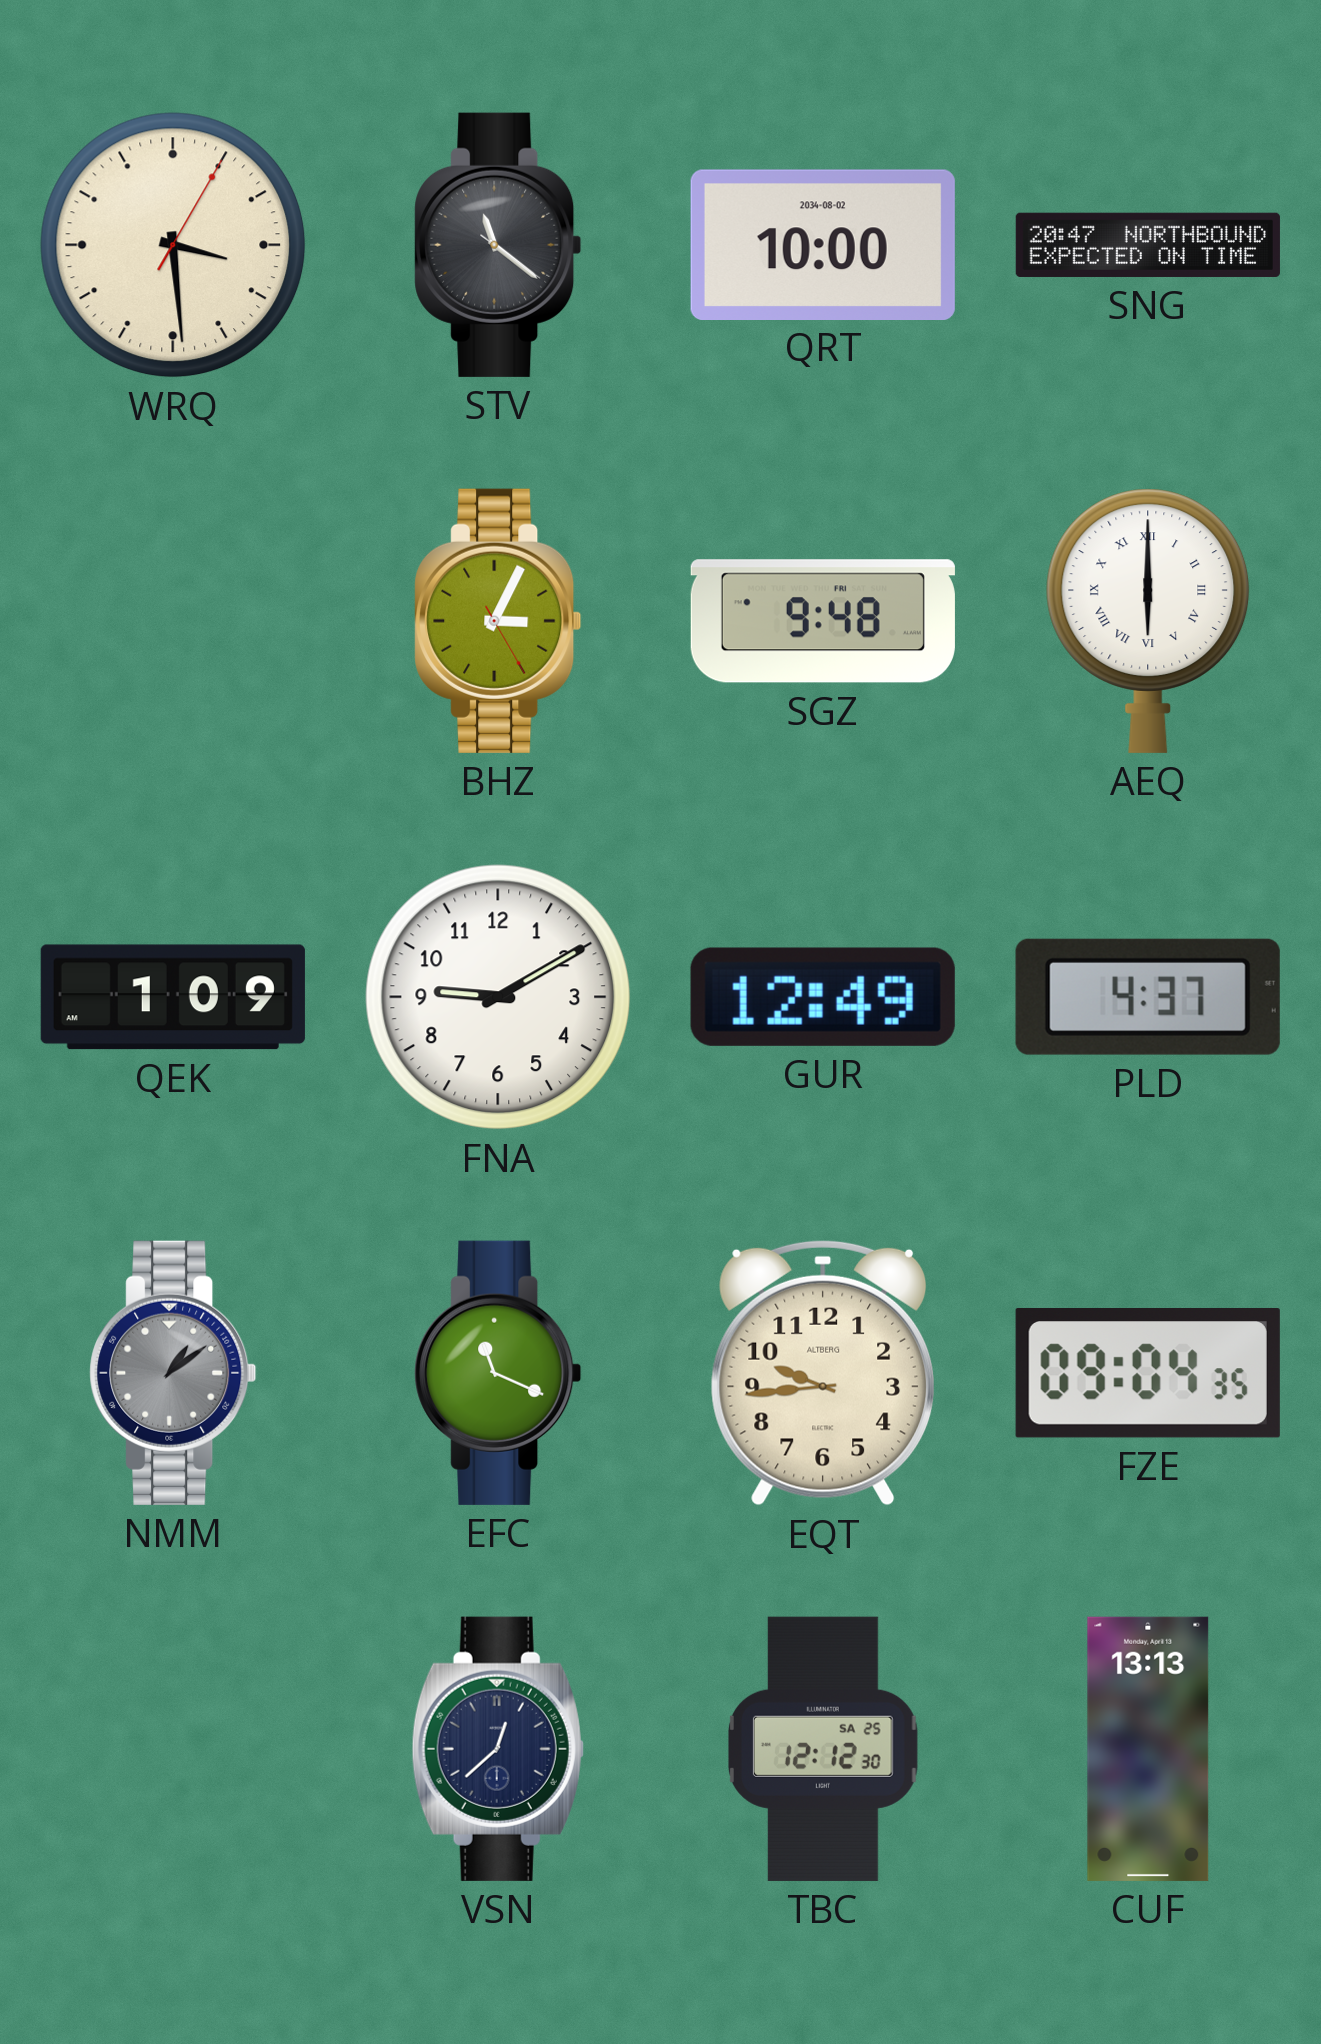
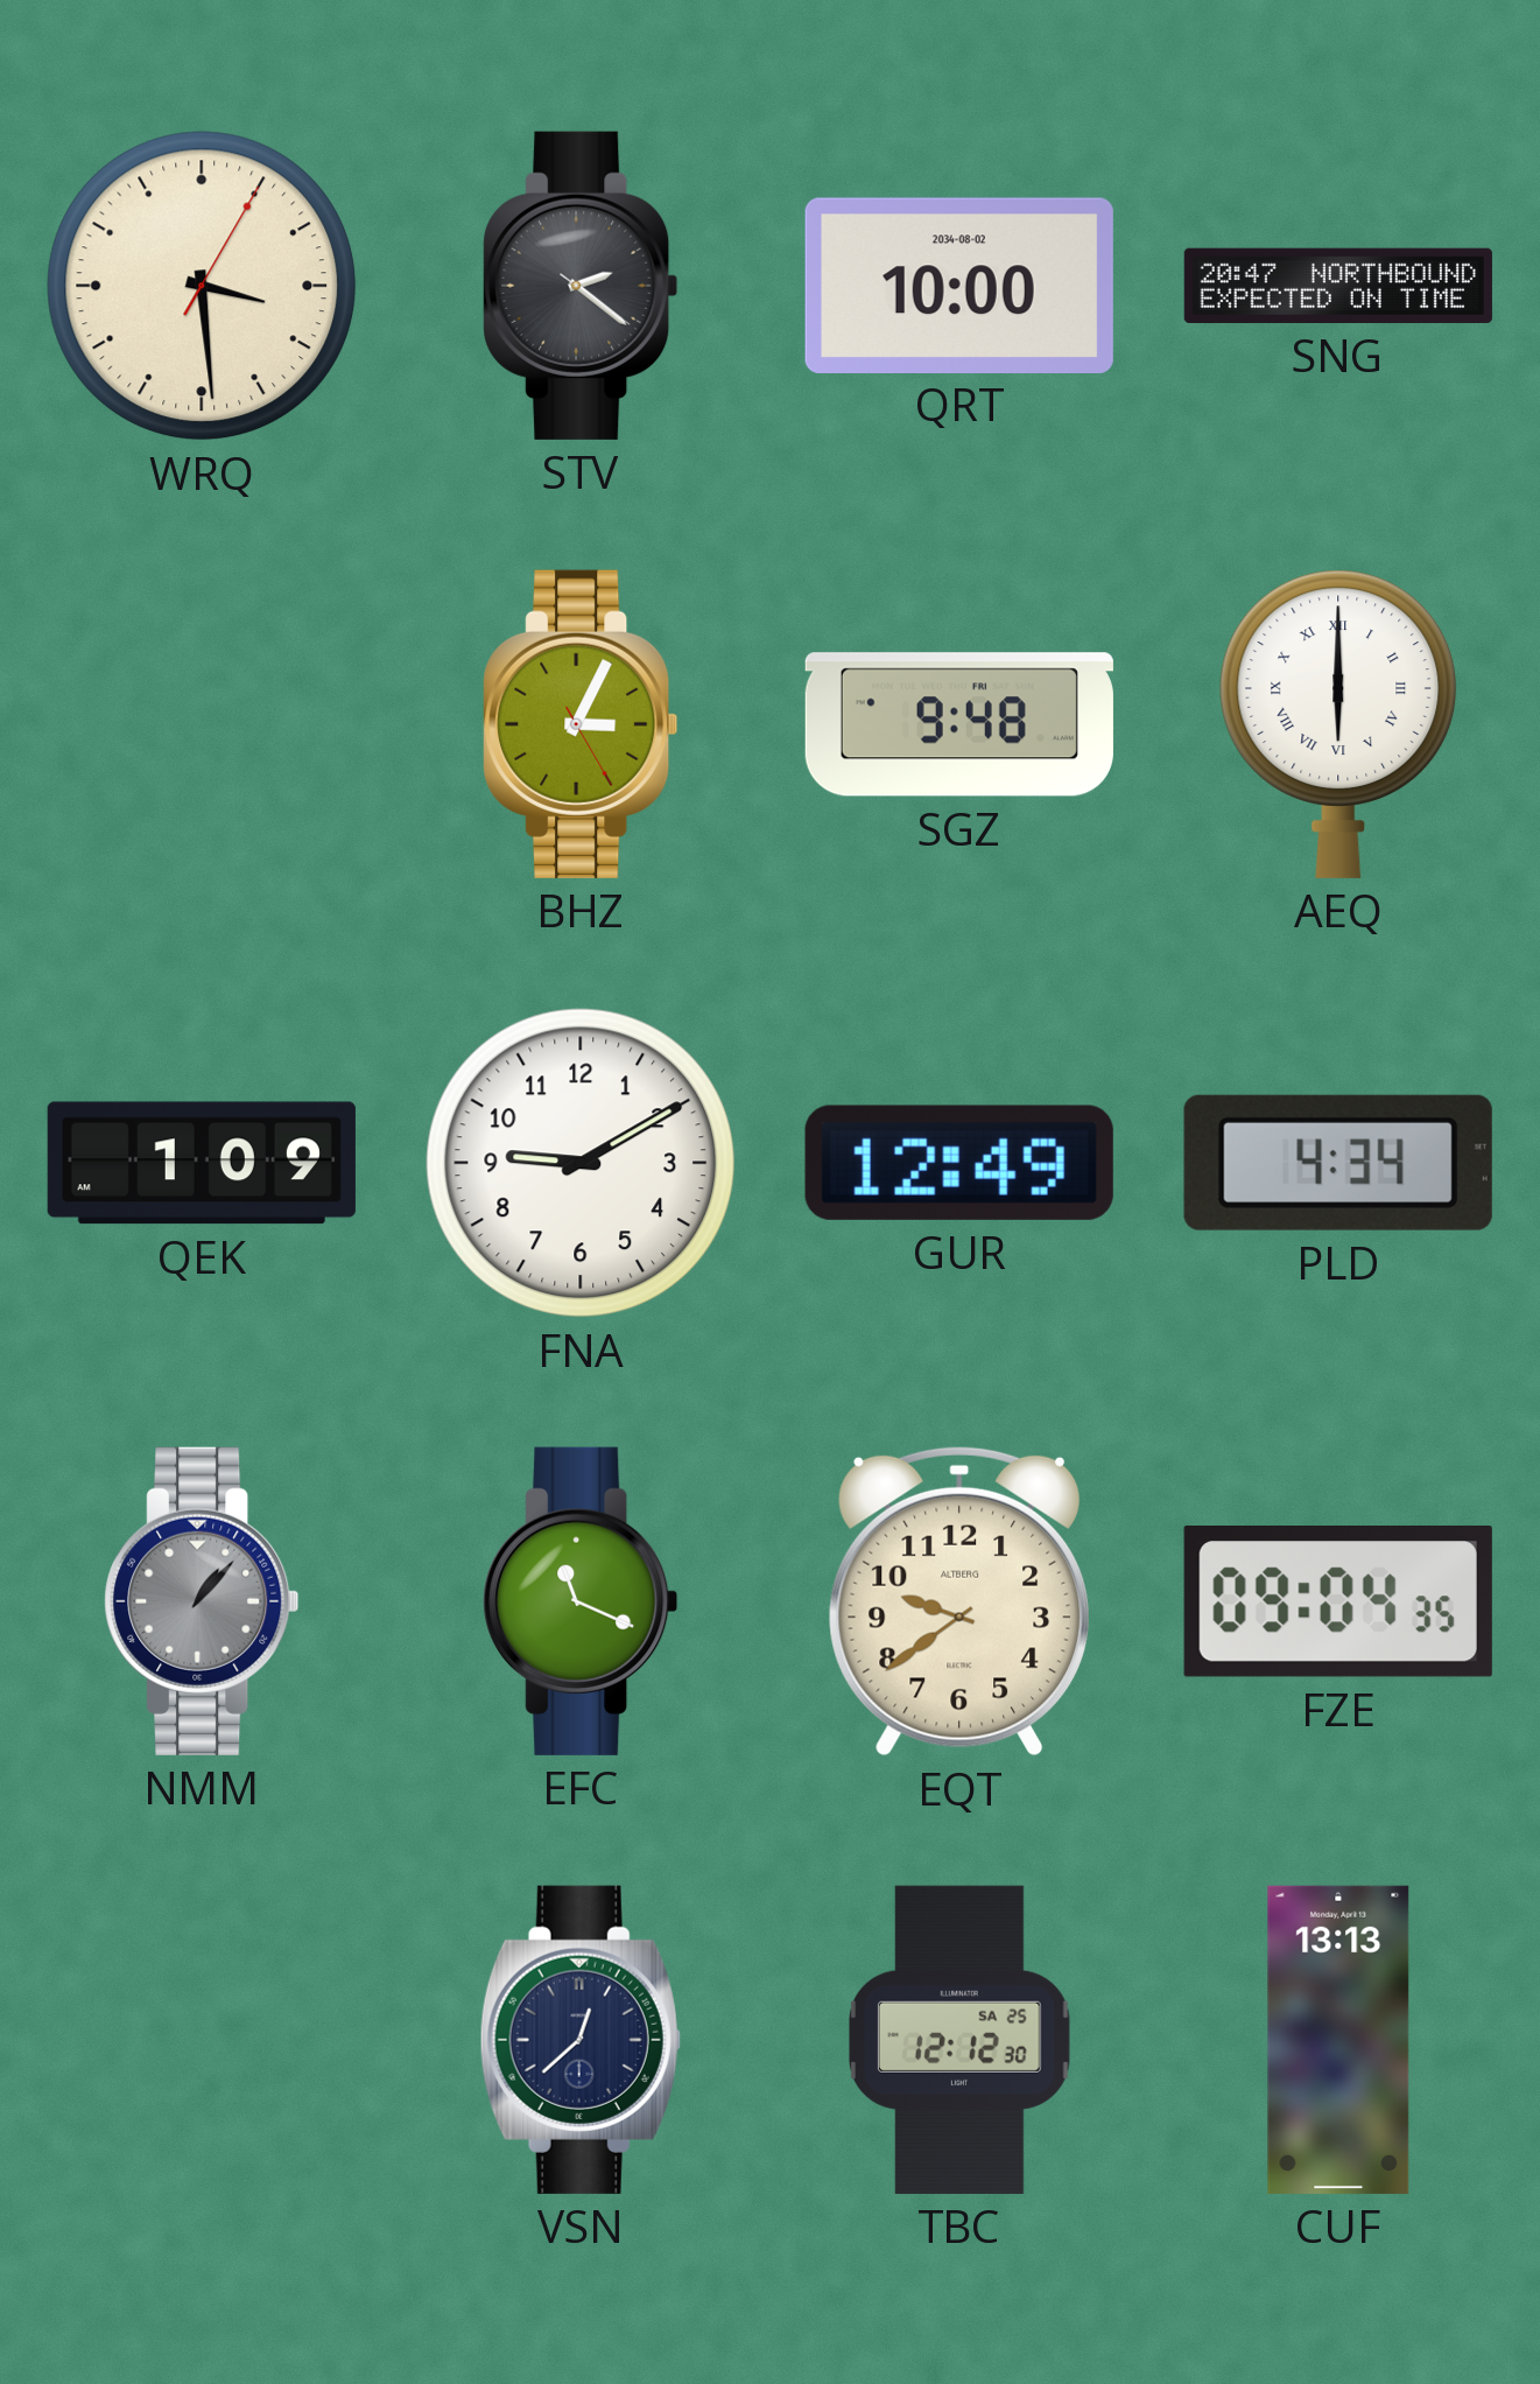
STV: 11:21 -> 2:21
PLD: 4:37 -> 4:34
NMM: 1:09 -> 1:07
EQT: 9:44 -> 9:39
